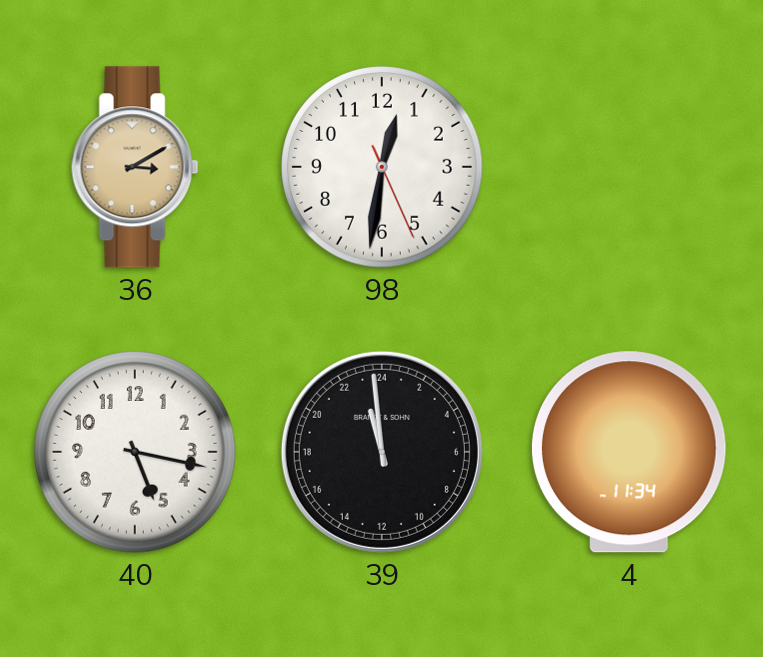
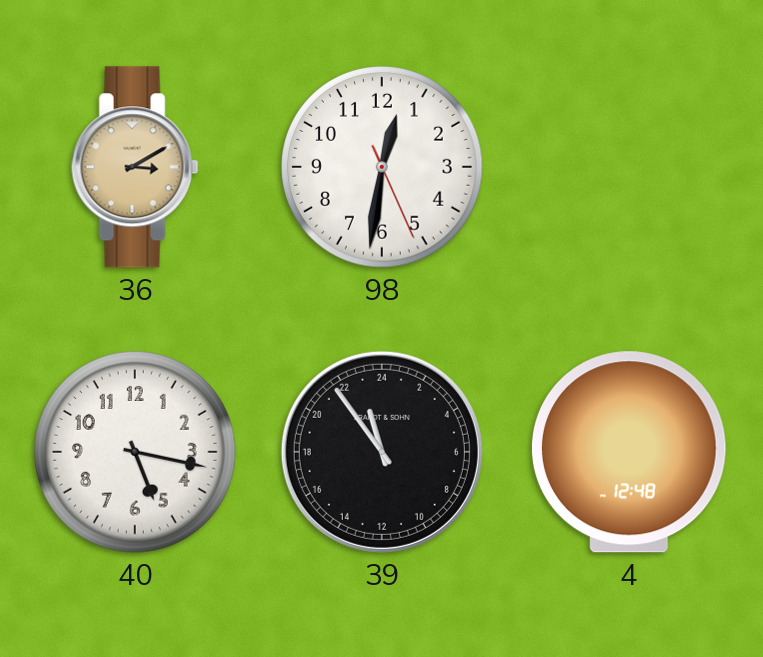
39: 22:59 -> 22:54
4: 11:34 -> 12:48
